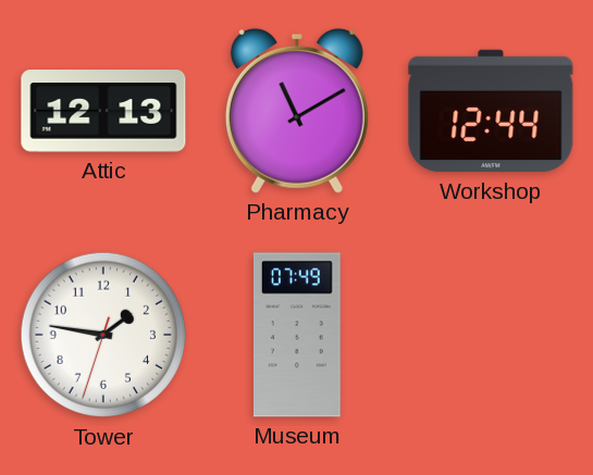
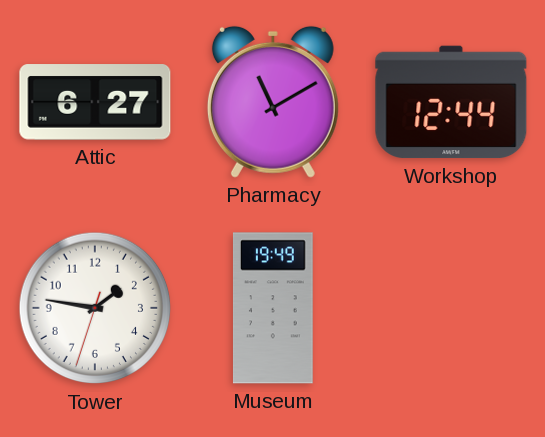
Attic: 12:13 -> 6:27
Museum: 07:49 -> 19:49
